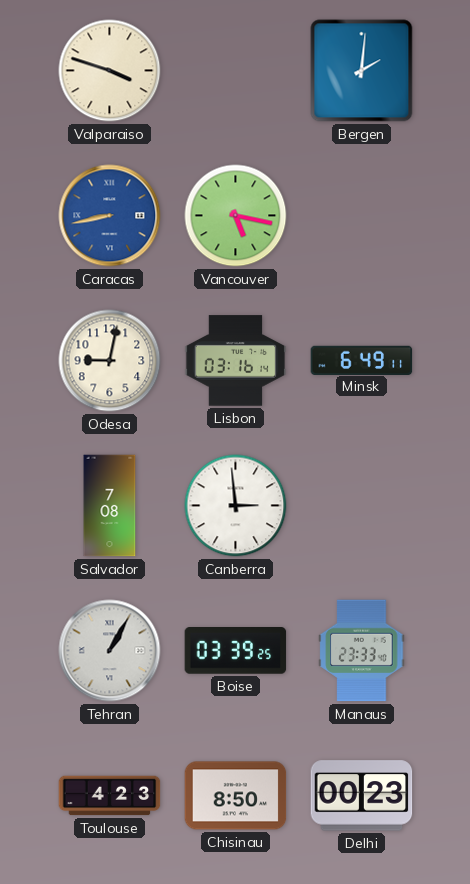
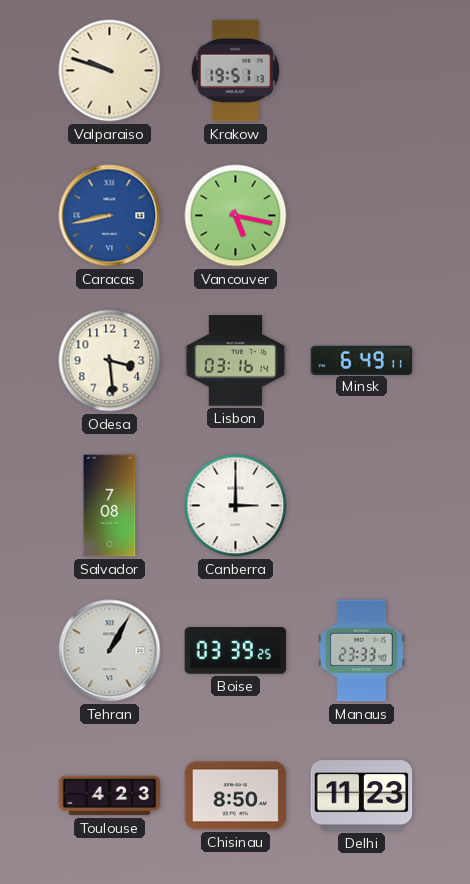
Valparaiso: 3:48 -> 9:48
Krakow: none -> 19:51
Bergen: 2:01 -> none
Odesa: 9:02 -> 3:29
Canberra: 2:59 -> 3:00
Delhi: 00:23 -> 11:23
